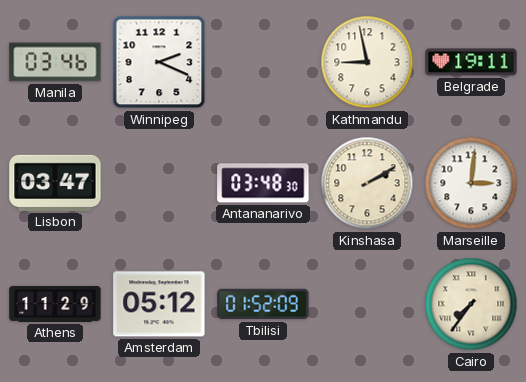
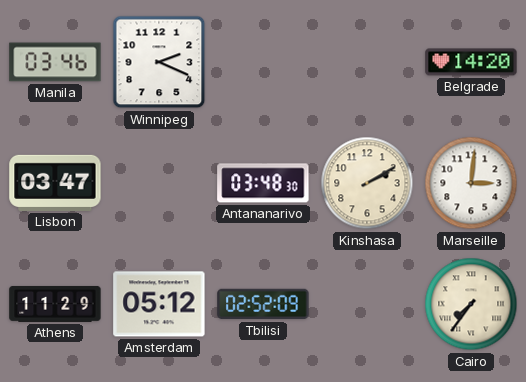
Kathmandu: 8:58 -> none
Belgrade: 19:11 -> 14:20
Tbilisi: 01:52 -> 02:52
